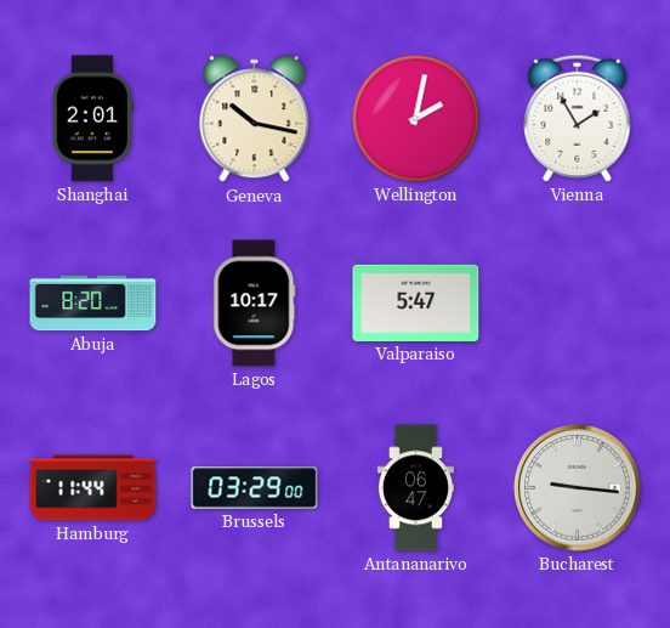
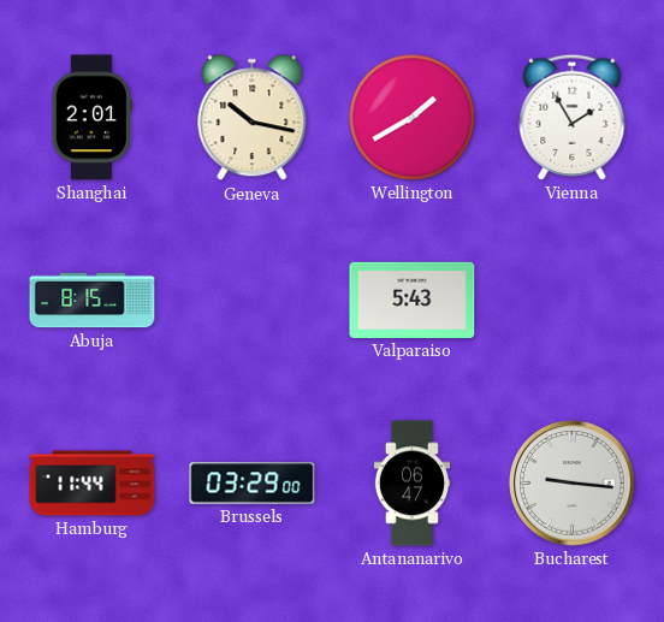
Wellington: 2:02 -> 1:40
Abuja: 8:20 -> 8:15
Lagos: 10:17 -> none
Valparaiso: 5:47 -> 5:43
